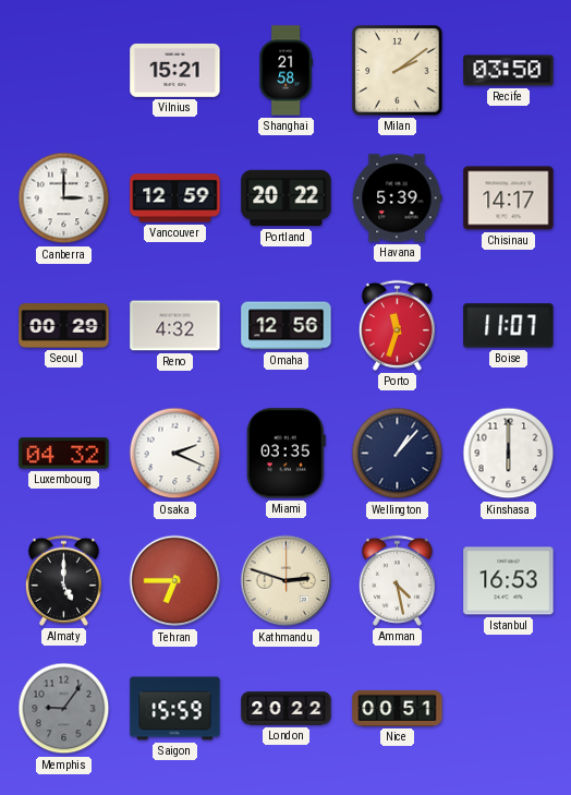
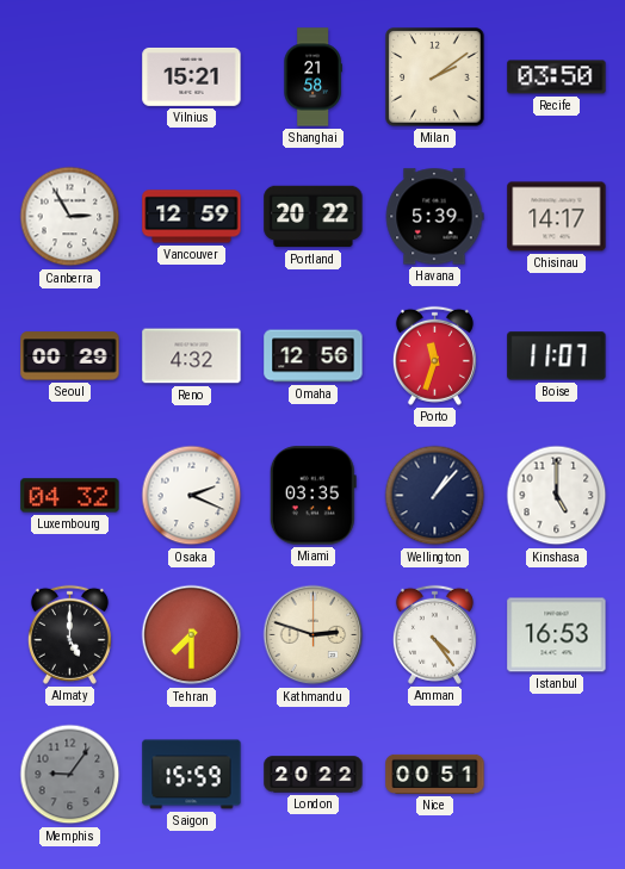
Canberra: 3:00 -> 2:55
Kinshasa: 6:00 -> 5:00
Tehran: 6:45 -> 7:30
Amman: 4:28 -> 4:24
